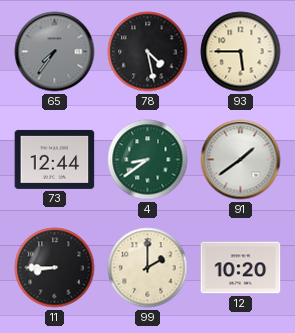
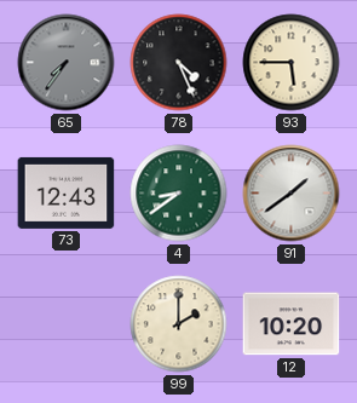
78: 4:28 -> 4:26
73: 12:44 -> 12:43
11: 8:45 -> none
